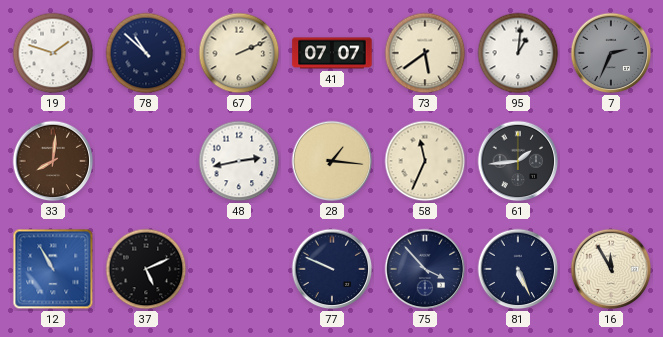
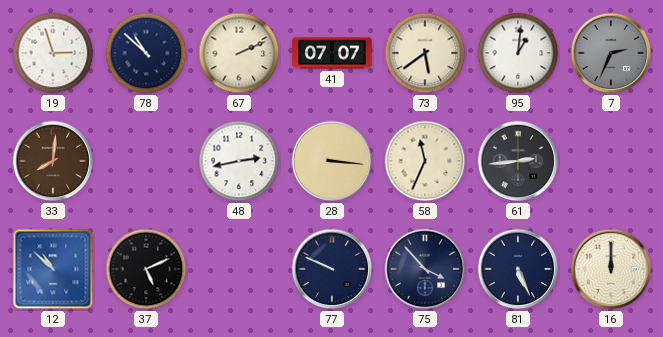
19: 1:48 -> 2:57
28: 1:16 -> 3:16
61: 1:44 -> 2:44
12: 10:55 -> 10:52
16: 11:55 -> 12:00
